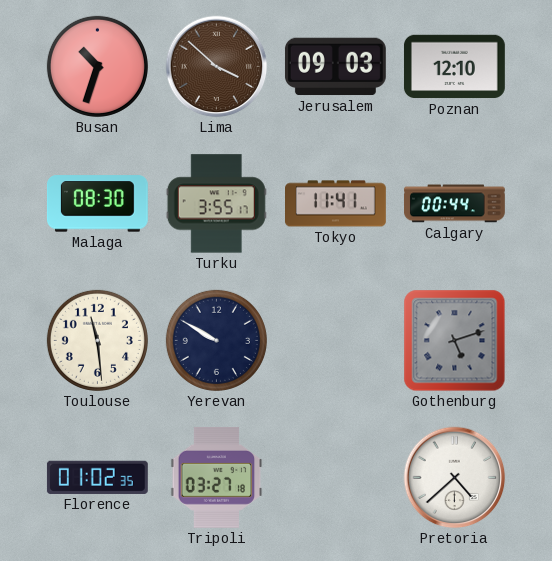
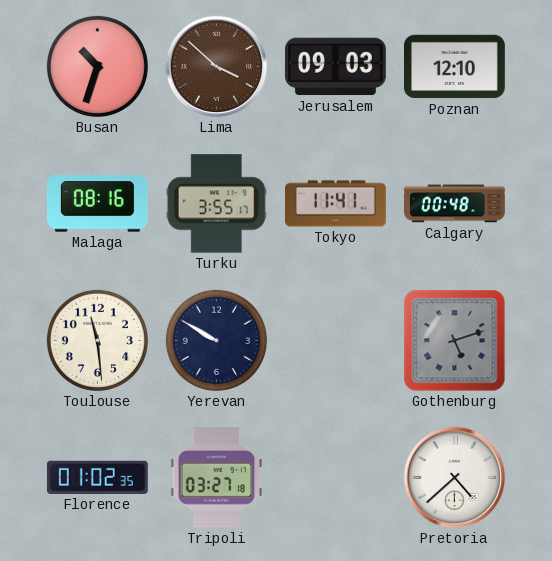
Malaga: 08:30 -> 08:16
Calgary: 00:44 -> 00:48
